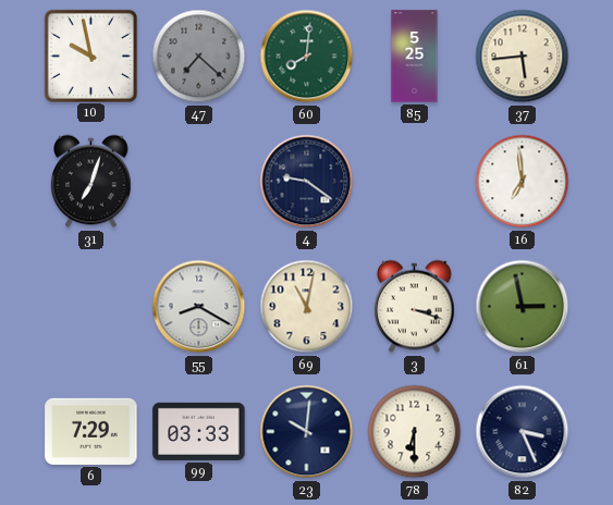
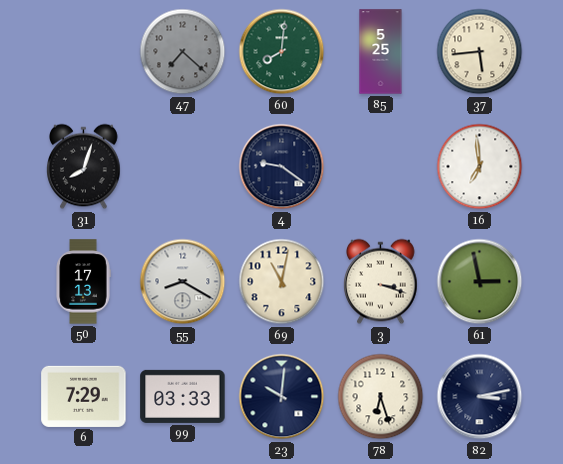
10: 9:58 -> none
31: 7:03 -> 8:03
50: none -> 17:13
78: 6:30 -> 6:27
82: 3:26 -> 3:13
